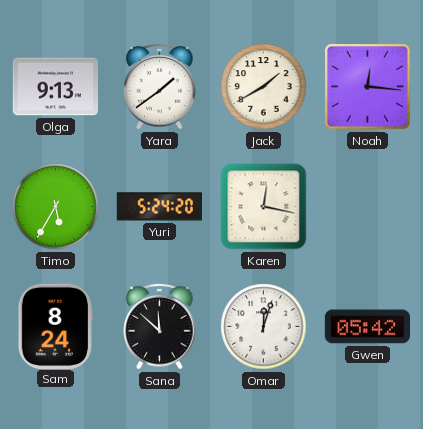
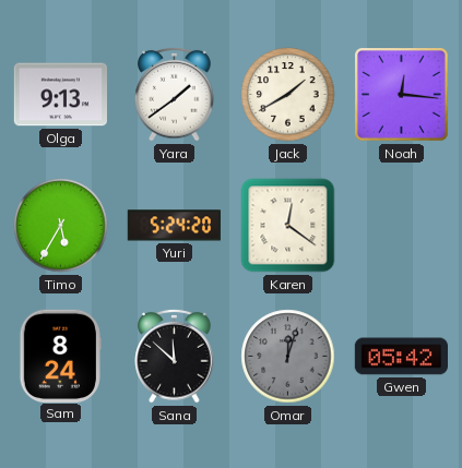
Karen: 12:17 -> 12:21
Omar dial: white -> grey
